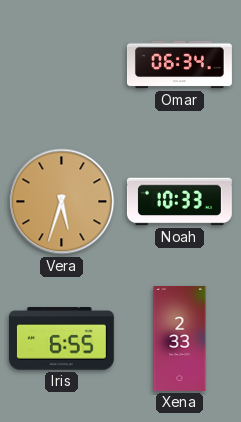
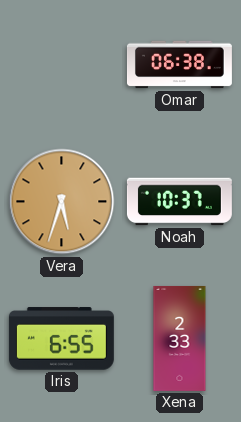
Omar: 06:34 -> 06:38
Noah: 10:33 -> 10:37
